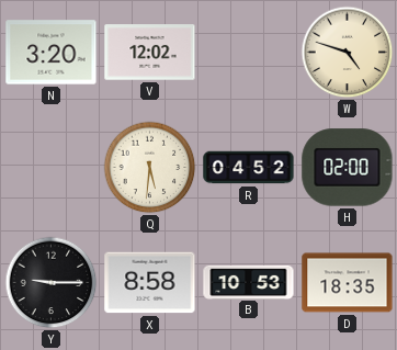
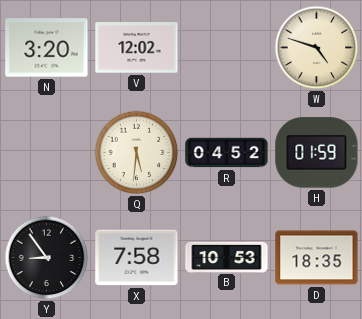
H: 02:00 -> 01:59
Y: 9:15 -> 8:54
X: 8:58 -> 7:58
